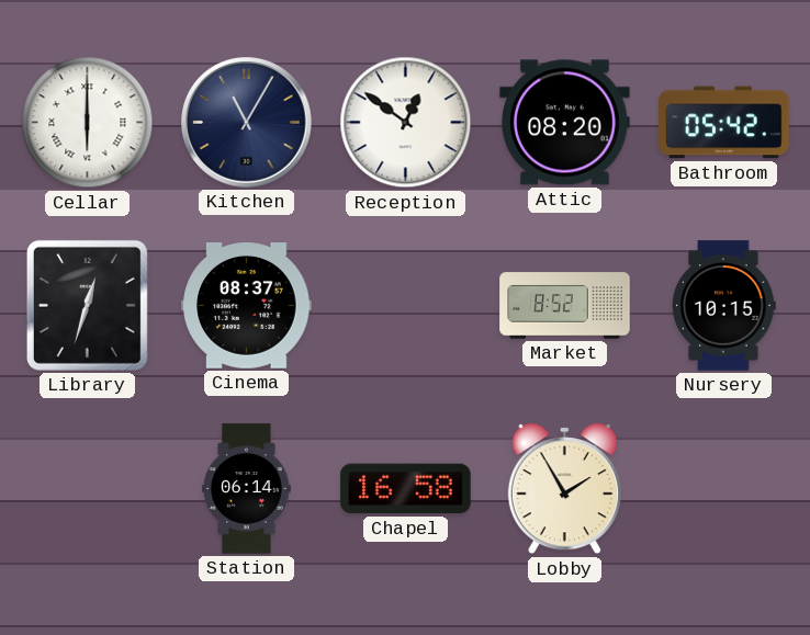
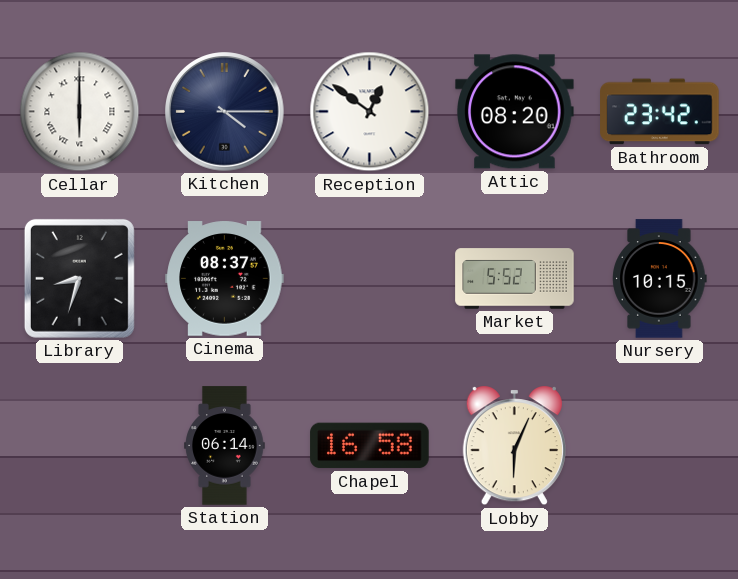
Kitchen: 11:05 -> 4:15
Bathroom: 05:42 -> 23:42
Library: 12:33 -> 8:33
Market: 8:52 -> 5:52
Lobby: 1:55 -> 6:04
